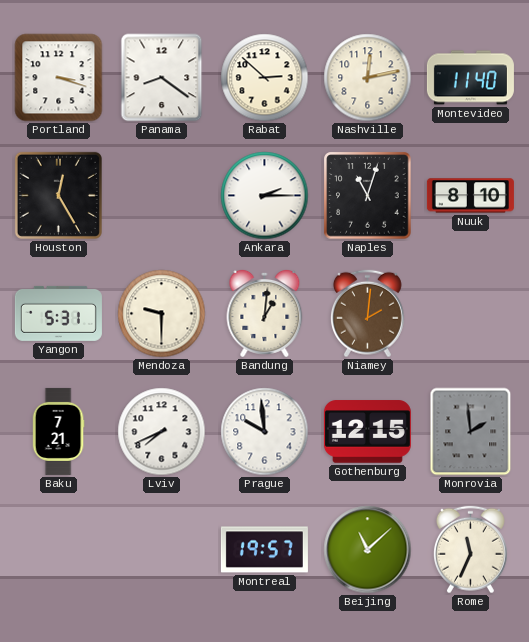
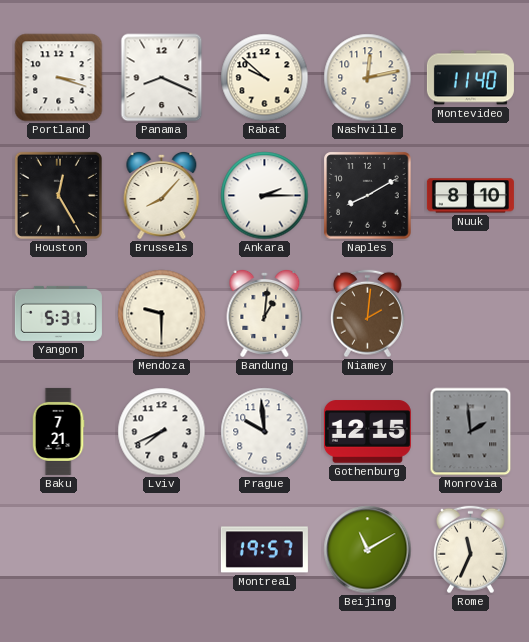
Panama: 8:21 -> 8:19
Rabat: 2:52 -> 9:52
Brussels: none -> 8:07
Naples: 11:03 -> 8:10
Beijing: 11:08 -> 11:10
